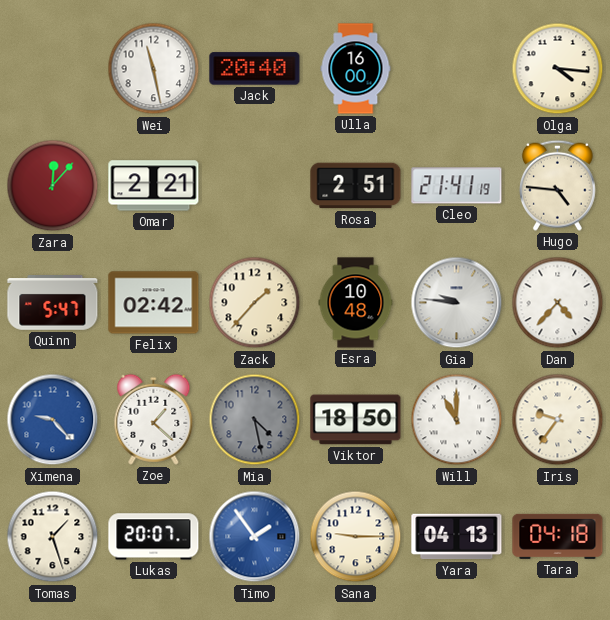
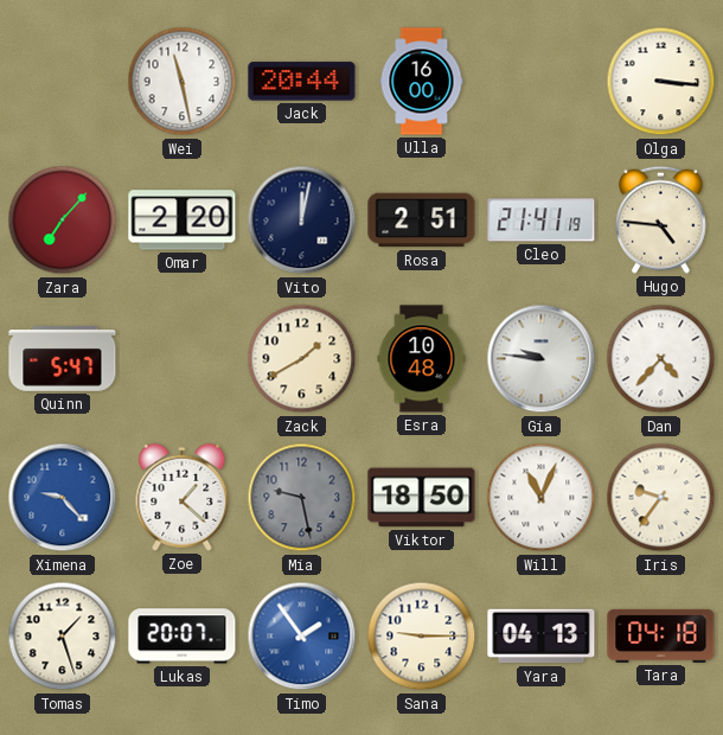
Jack: 20:40 -> 20:44
Olga: 4:16 -> 3:16
Zara: 12:07 -> 7:07
Omar: 2:21 -> 2:20
Vito: none -> 12:02
Felix: 02:42 -> none
Zack: 1:37 -> 1:40
Mia: 4:28 -> 9:28
Will: 11:00 -> 11:04
